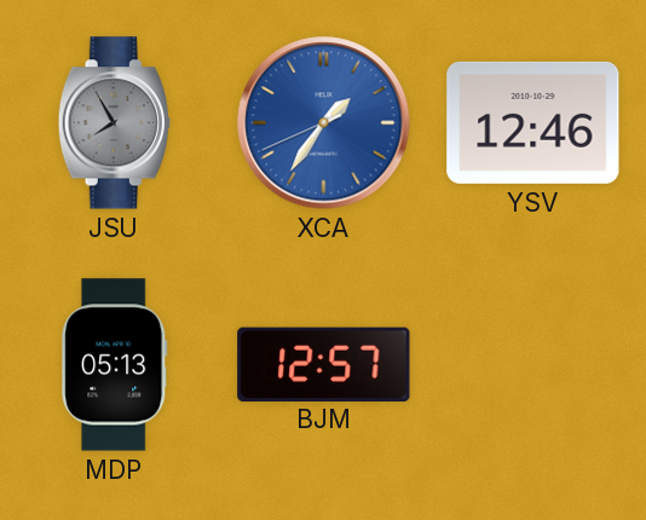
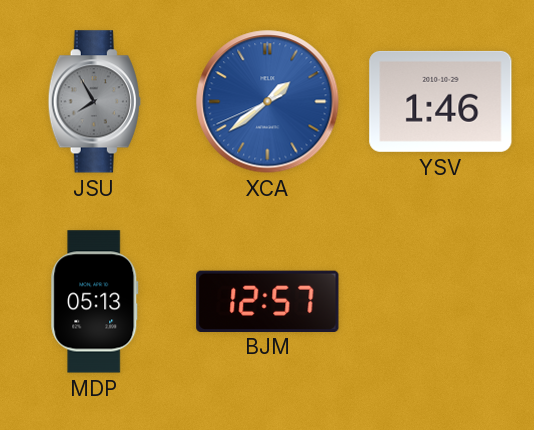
XCA: 1:35 -> 1:38
YSV: 12:46 -> 1:46
